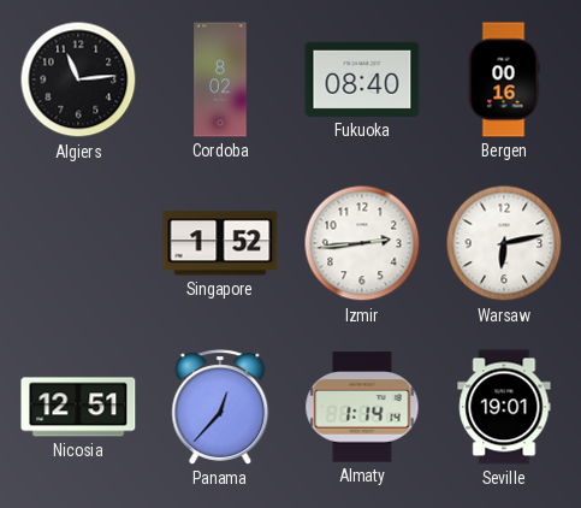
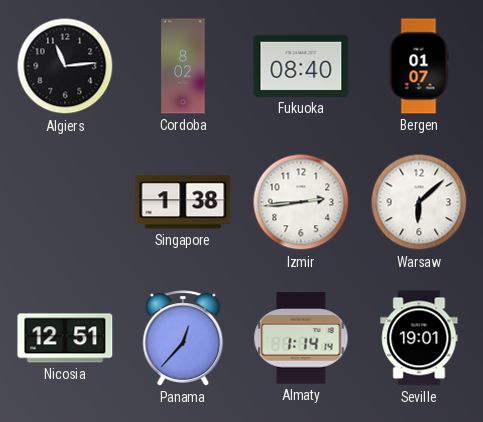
Bergen: 00:16 -> 01:07
Singapore: 1:52 -> 1:38
Warsaw: 6:13 -> 6:08
